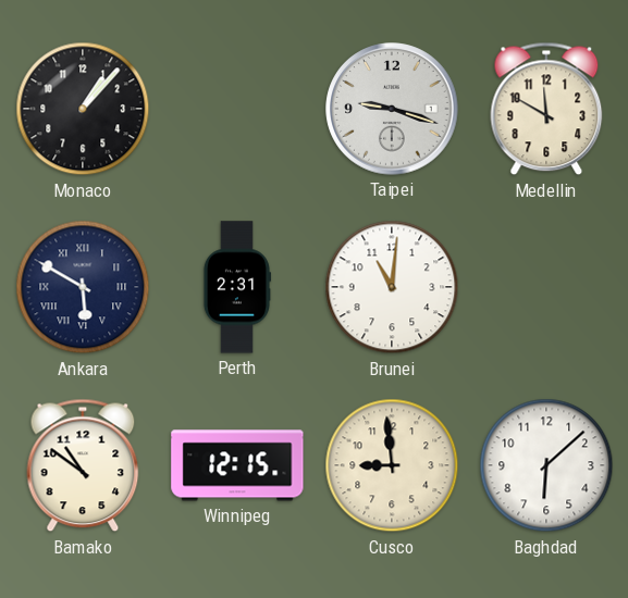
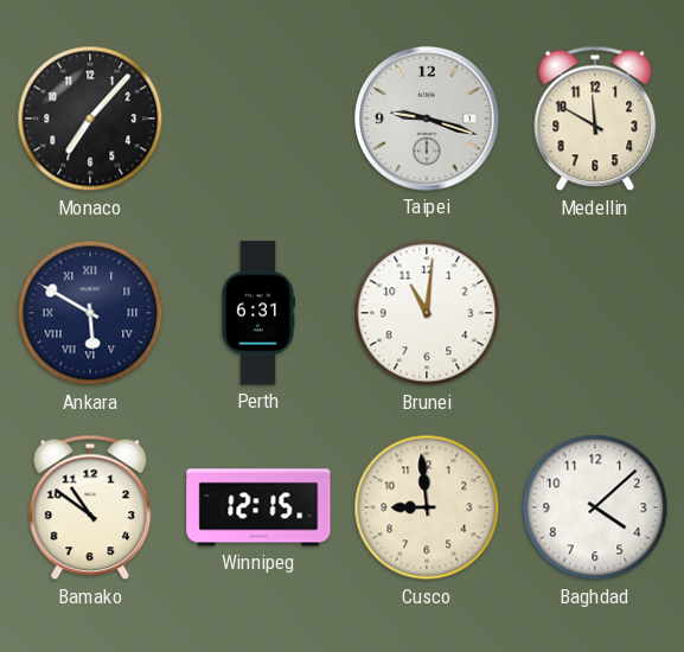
Monaco: 1:07 -> 7:07
Perth: 2:31 -> 6:31
Baghdad: 6:08 -> 4:08
